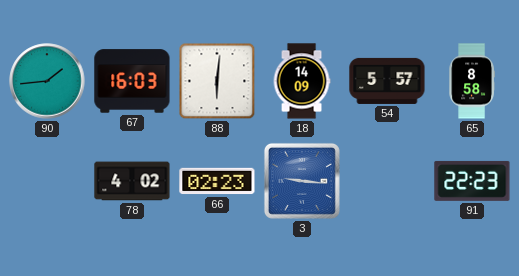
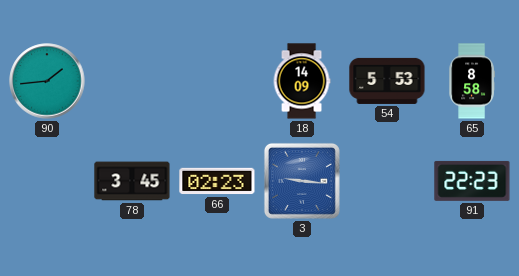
67: 16:03 -> none
88: 6:01 -> none
54: 5:57 -> 5:53
78: 4:02 -> 3:45
